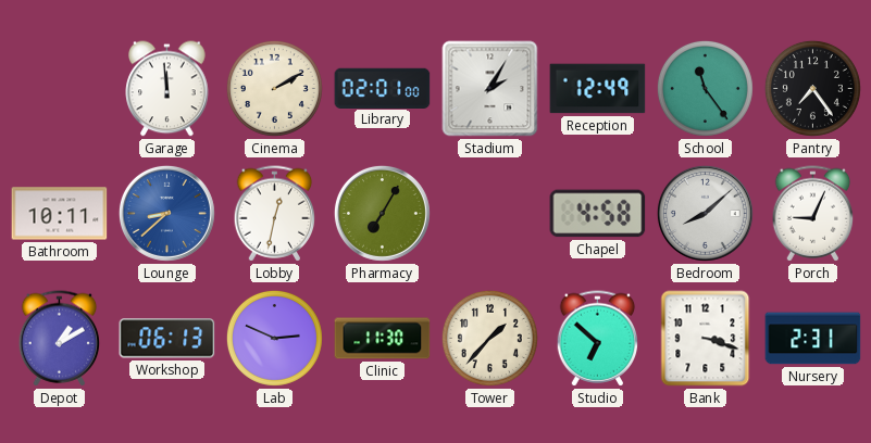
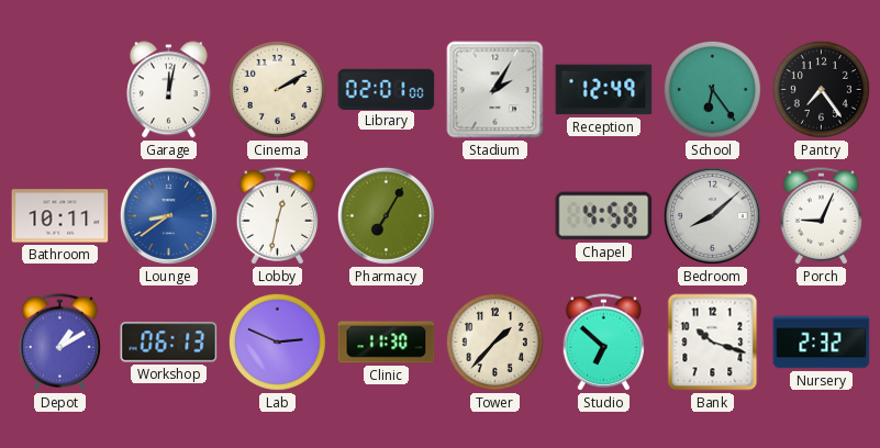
Garage: 11:59 -> 12:02
School: 11:24 -> 6:24
Lounge: 8:38 -> 8:39
Bank: 3:18 -> 10:18
Nursery: 2:31 -> 2:32
